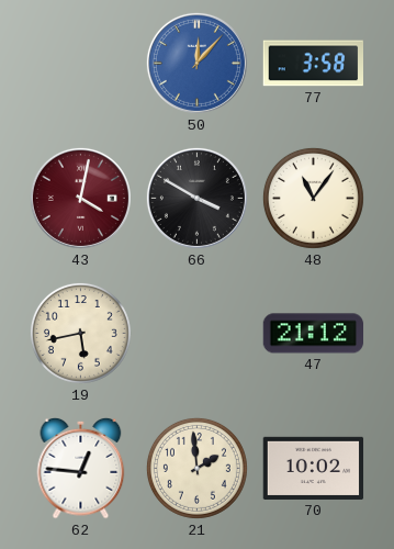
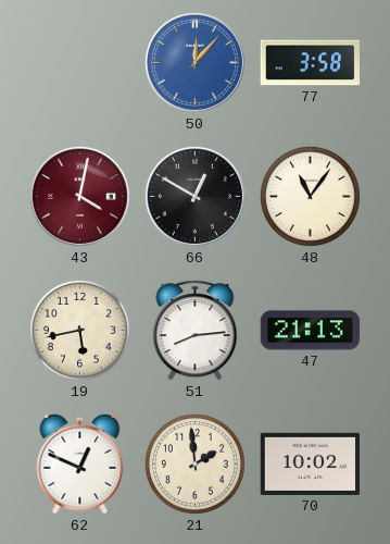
66: 3:50 -> 12:50
51: none -> 8:14
47: 21:12 -> 21:13
62: 12:46 -> 12:49
